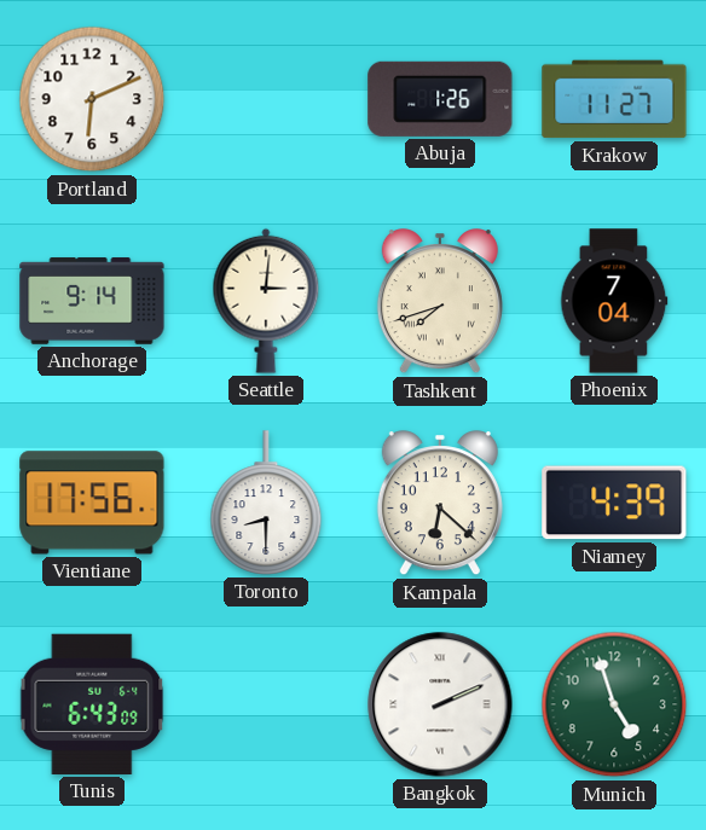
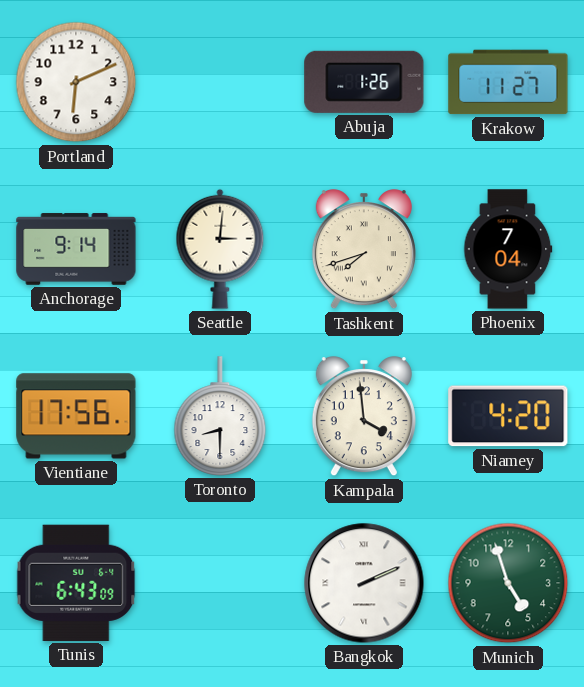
Kampala: 6:22 -> 3:59
Niamey: 4:39 -> 4:20
